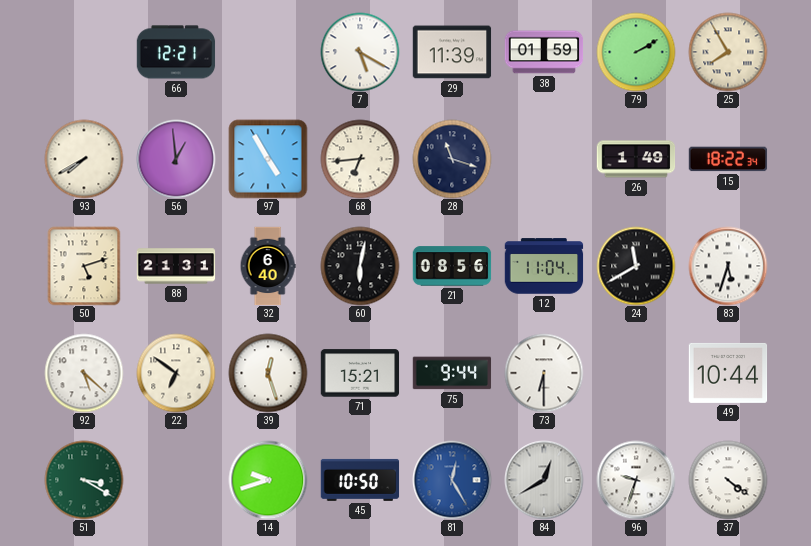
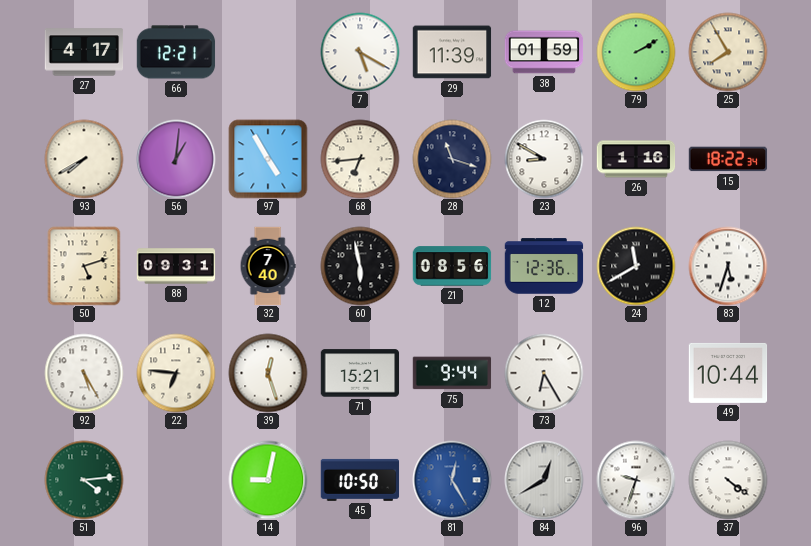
27: none -> 4:17
56: 12:59 -> 1:01
23: none -> 8:50
26: 1:49 -> 1:16
88: 21:31 -> 09:31
32: 6:40 -> 7:40
60: 6:02 -> 5:58
12: 11:04 -> 12:36
92: 5:22 -> 5:25
22: 6:51 -> 6:46
73: 6:30 -> 6:25
51: 3:20 -> 4:14
14: 9:42 -> 9:02
